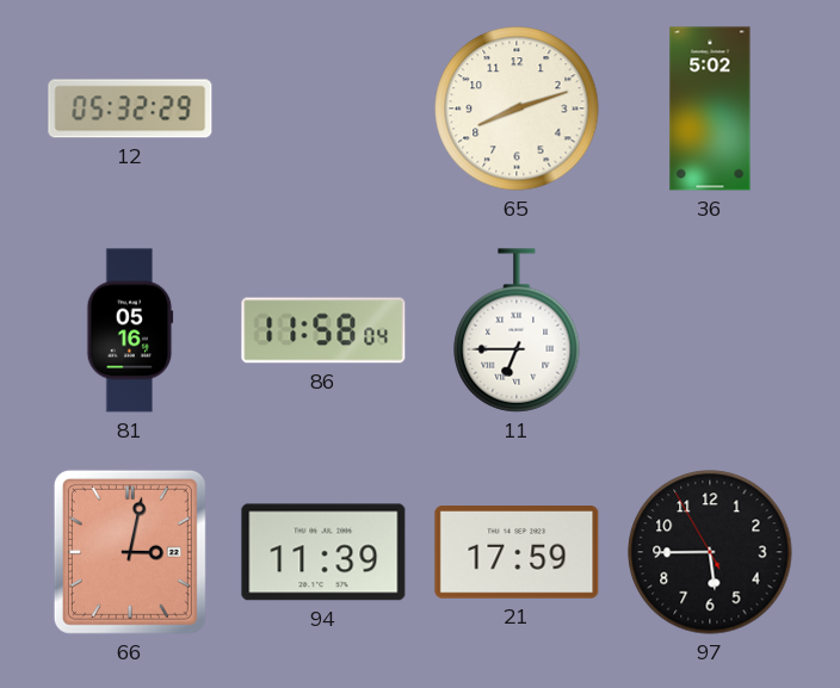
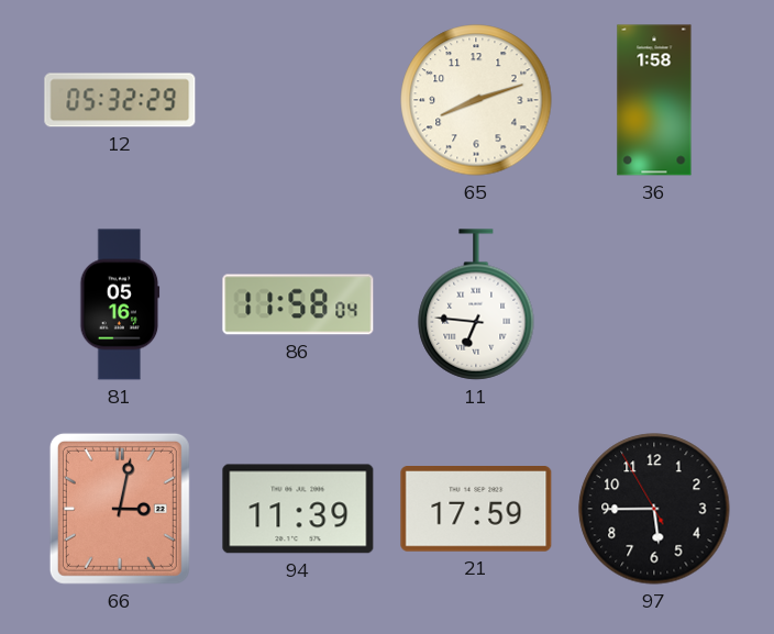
36: 5:02 -> 1:58
11: 6:45 -> 6:46
